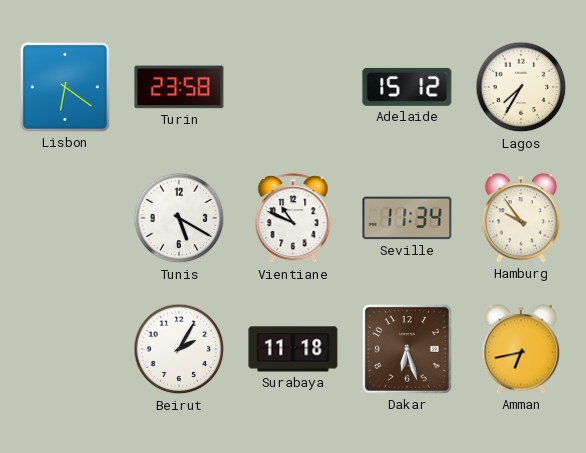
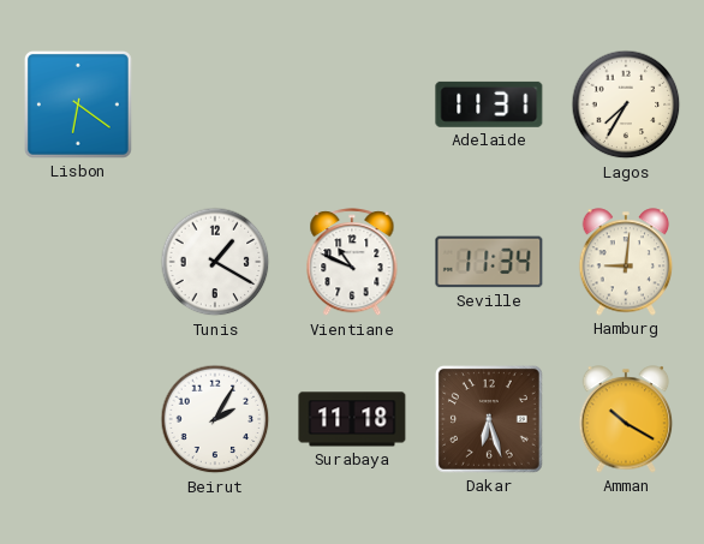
Turin: 23:58 -> none
Adelaide: 15:12 -> 11:31
Tunis: 5:20 -> 1:20
Hamburg: 9:54 -> 9:01
Amman: 6:43 -> 10:20
